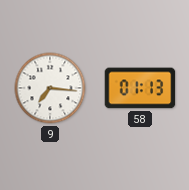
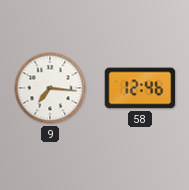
58: 01:13 -> 12:46
